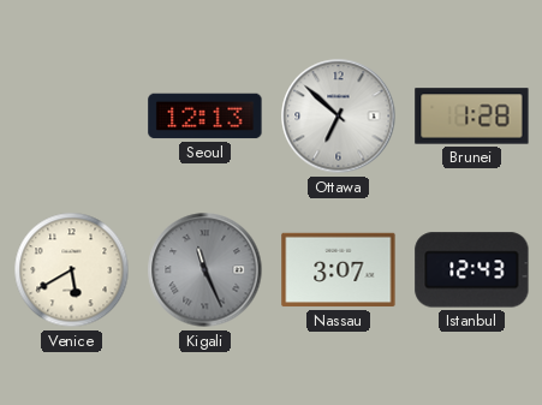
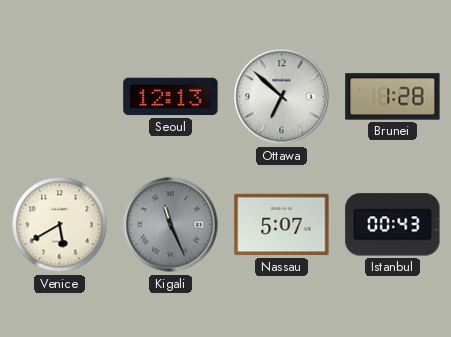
Nassau: 3:07 -> 5:07
Istanbul: 12:43 -> 00:43
